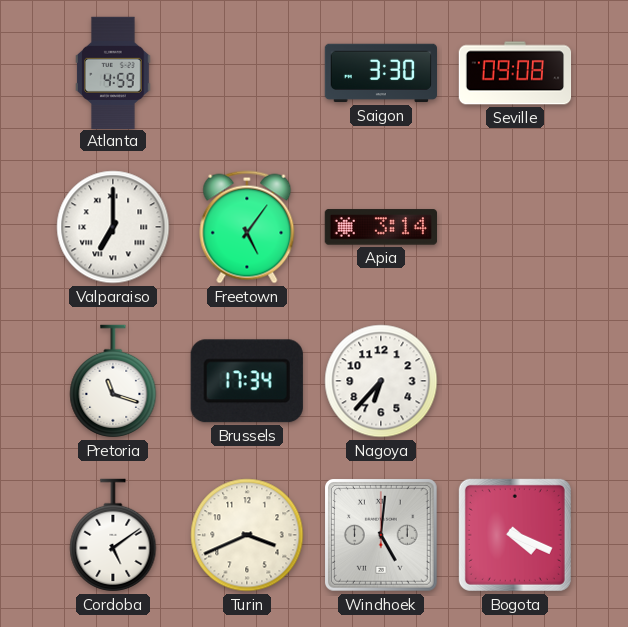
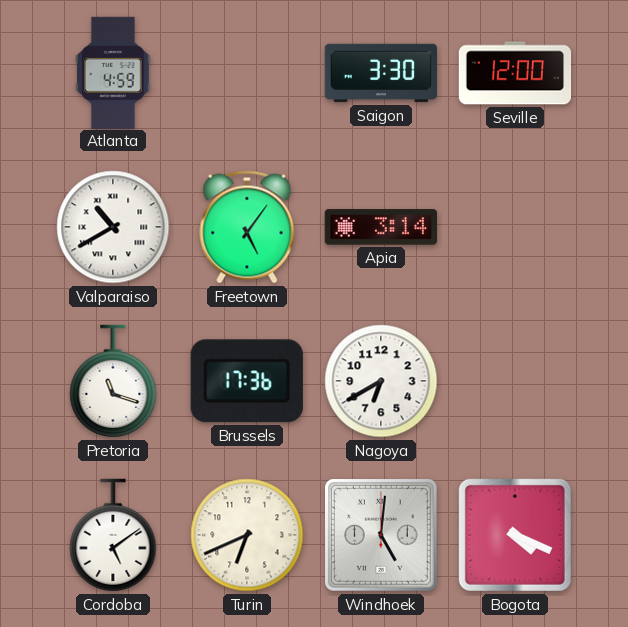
Seville: 09:08 -> 12:00
Valparaiso: 7:00 -> 10:40
Brussels: 17:34 -> 17:36
Nagoya: 6:37 -> 6:40
Turin: 3:41 -> 6:41
